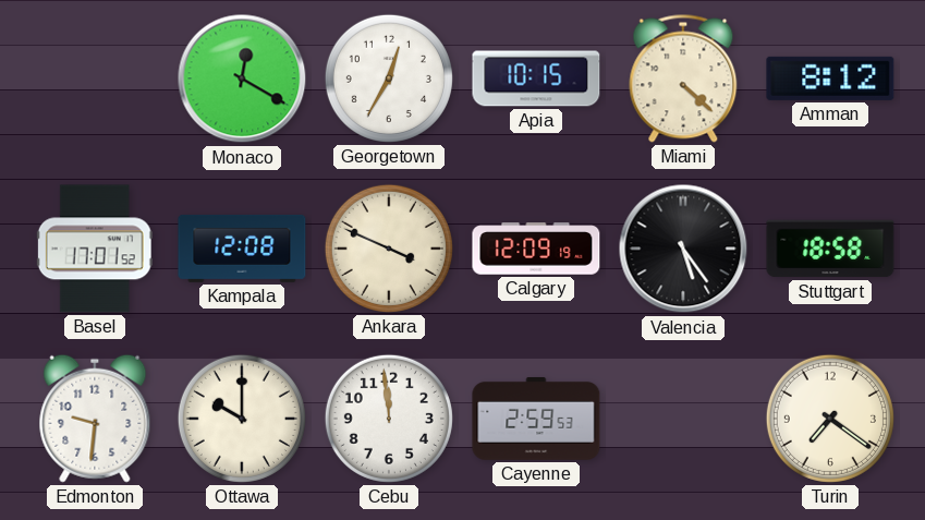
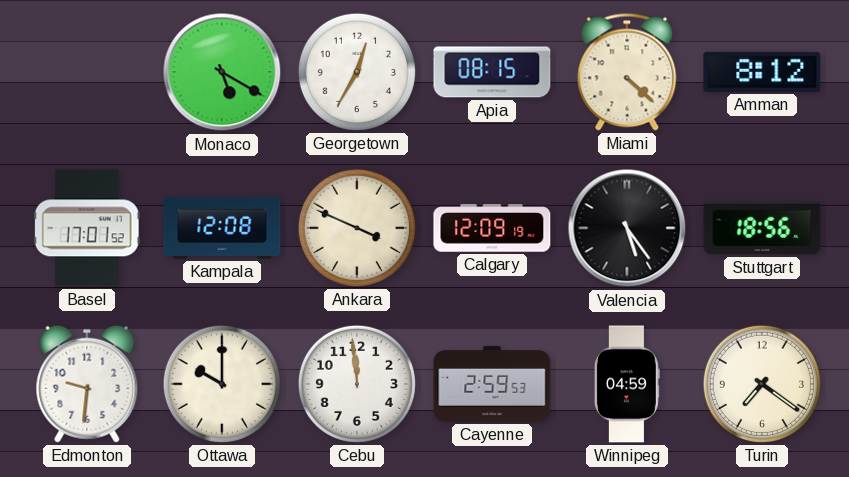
Monaco: 12:20 -> 5:20
Apia: 10:15 -> 08:15
Stuttgart: 18:58 -> 18:56
Winnipeg: none -> 04:59
